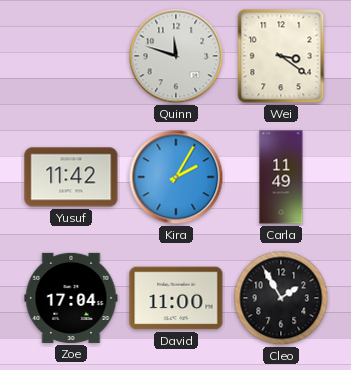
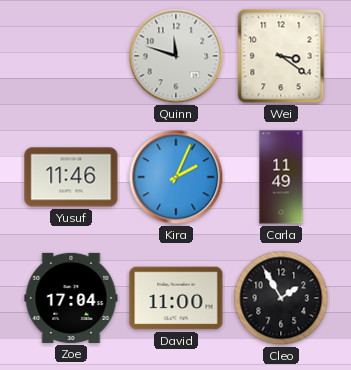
Yusuf: 11:42 -> 11:46
Kira: 2:05 -> 2:04
